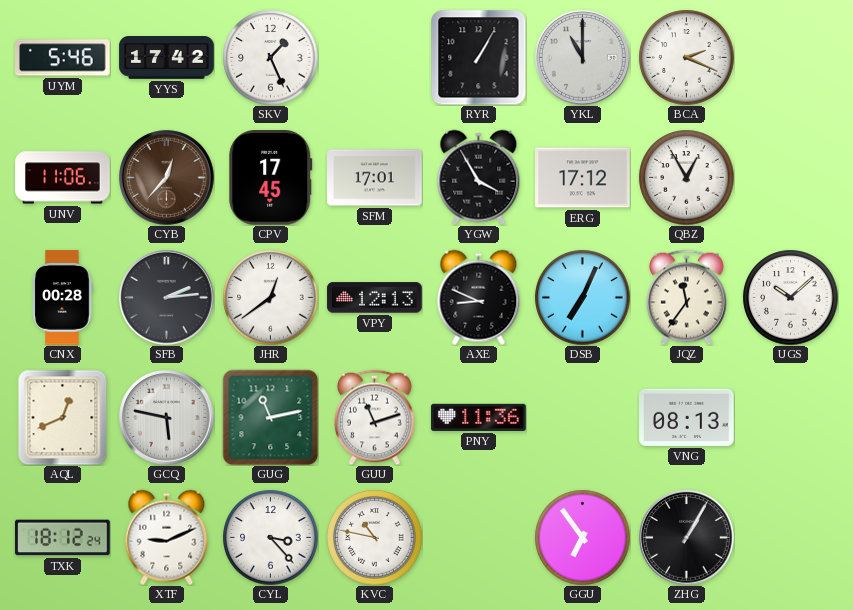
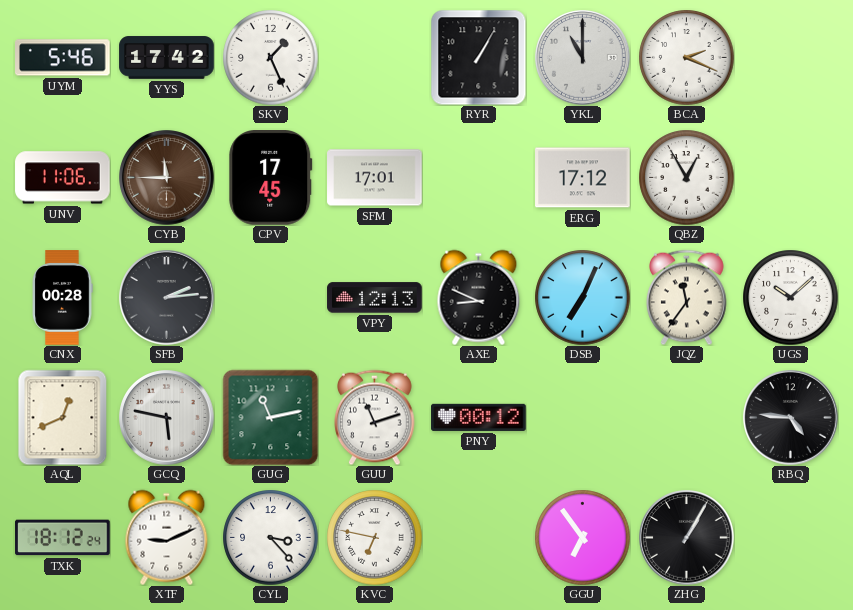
CYB: 12:37 -> 11:45
YGW: 3:55 -> none
JHR: 12:39 -> none
PNY: 11:36 -> 00:12
VNG: 08:13 -> none
RBQ: none -> 4:46
KVC: 10:47 -> 6:47
